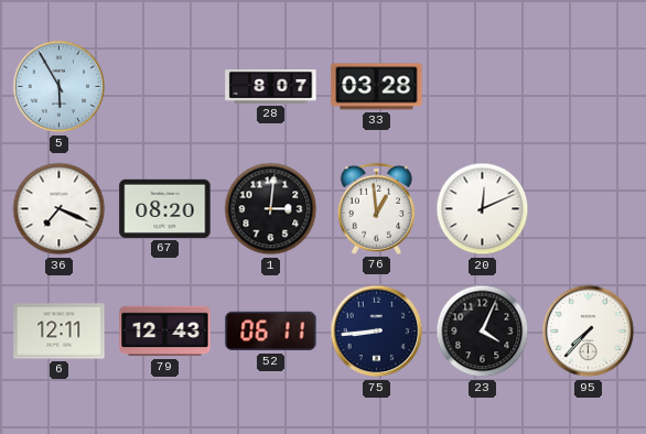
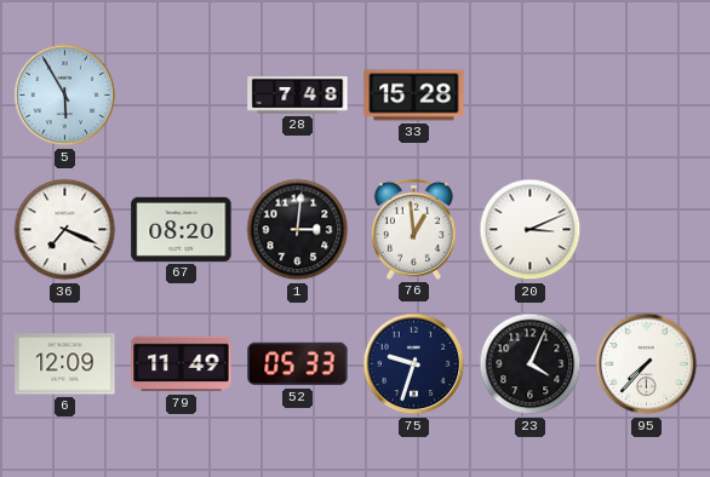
28: 8:07 -> 7:48
33: 03:28 -> 15:28
20: 12:11 -> 3:11
6: 12:11 -> 12:09
79: 12:43 -> 11:49
52: 06:11 -> 05:33
75: 8:44 -> 9:33
